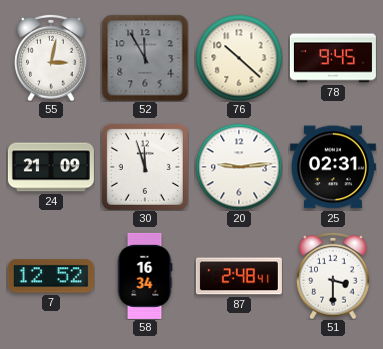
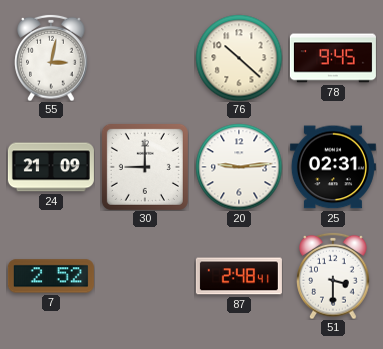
52: 11:55 -> none
30: 11:57 -> 9:00
7: 12:52 -> 2:52
58: 16:34 -> none
